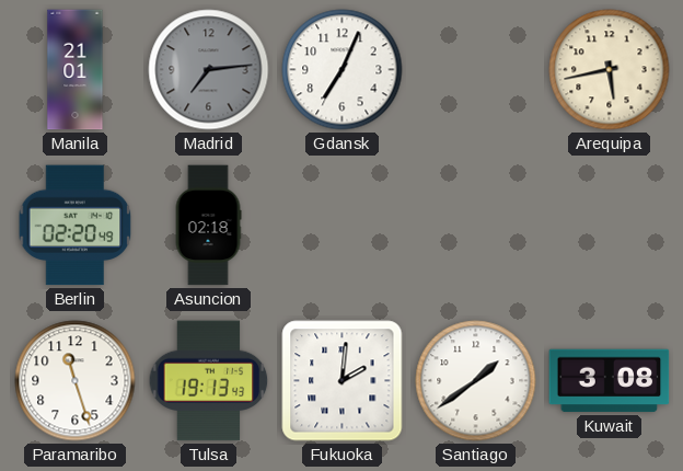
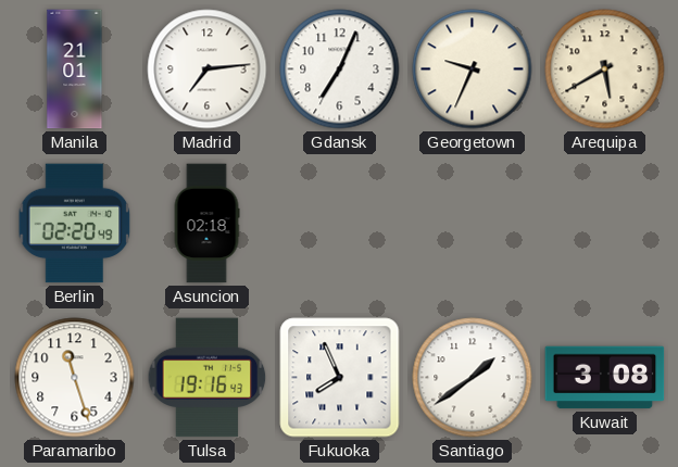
Madrid dial: grey -> white
Georgetown: none -> 9:34
Arequipa: 5:43 -> 5:40
Tulsa: 19:13 -> 19:16
Fukuoka: 2:01 -> 7:56
